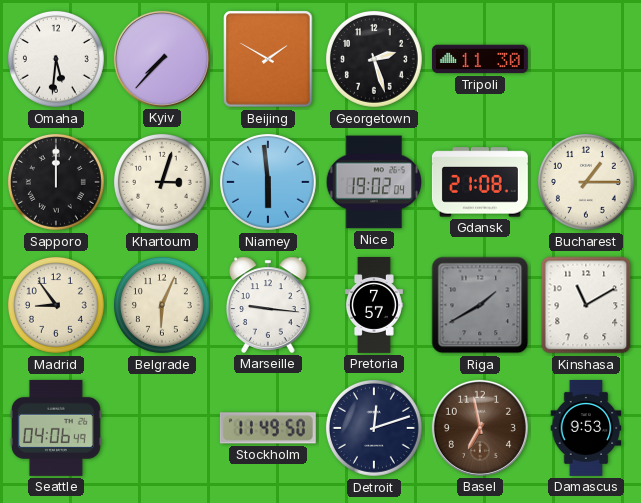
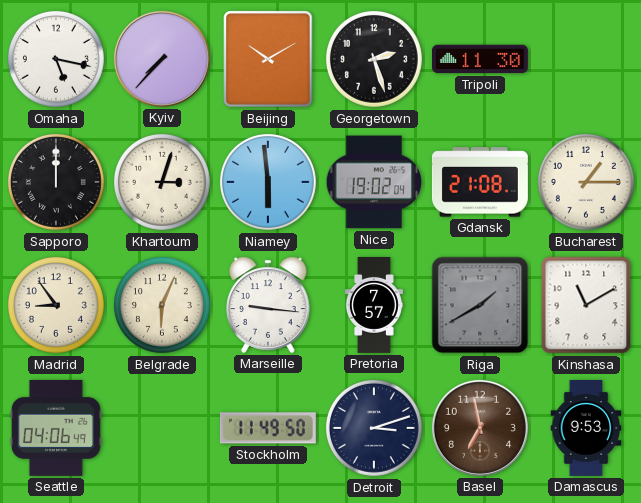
Omaha: 5:31 -> 5:17
Beijing: 1:50 -> 10:10
Detroit: 12:12 -> 3:12
